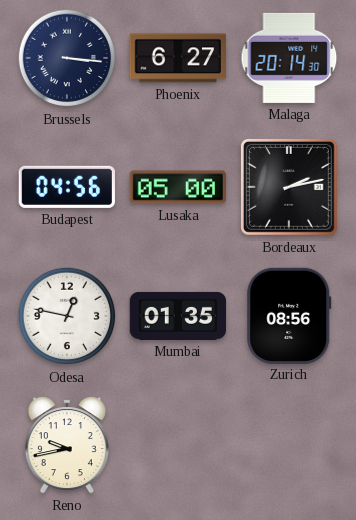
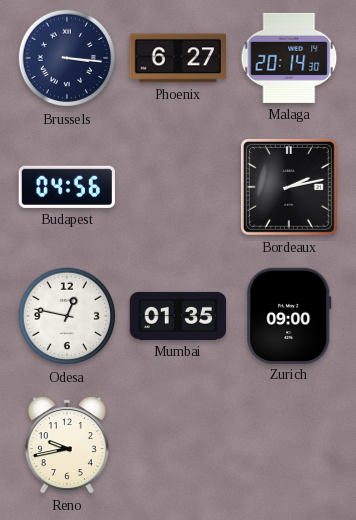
Lusaka: 05:00 -> none
Zurich: 08:56 -> 09:00
